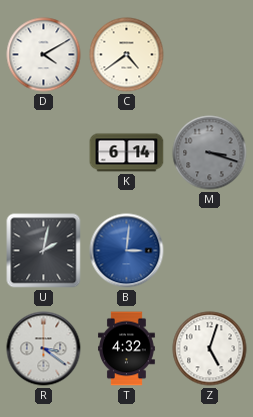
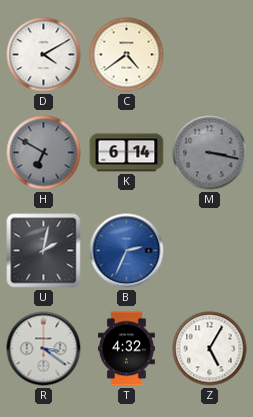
H: none -> 6:50
M: 3:18 -> 3:17
B: 3:01 -> 2:34
Z: 5:03 -> 5:05
